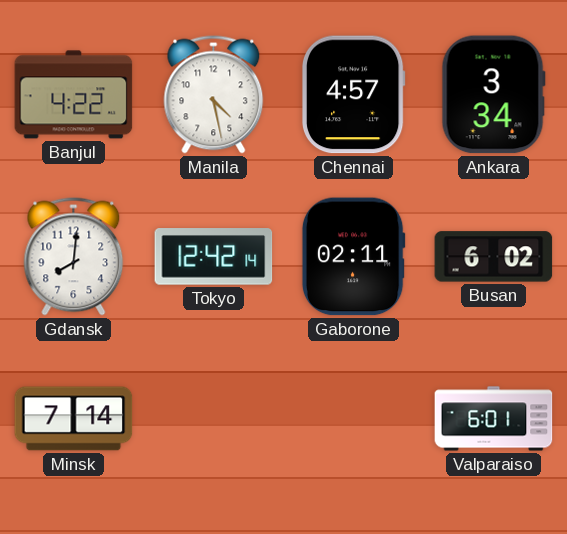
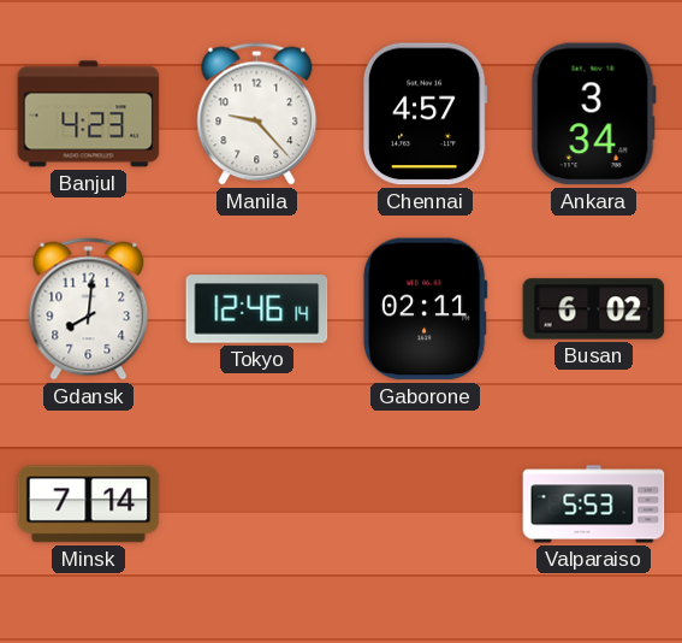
Banjul: 4:22 -> 4:23
Manila: 4:28 -> 9:23
Tokyo: 12:42 -> 12:46
Valparaiso: 6:01 -> 5:53
